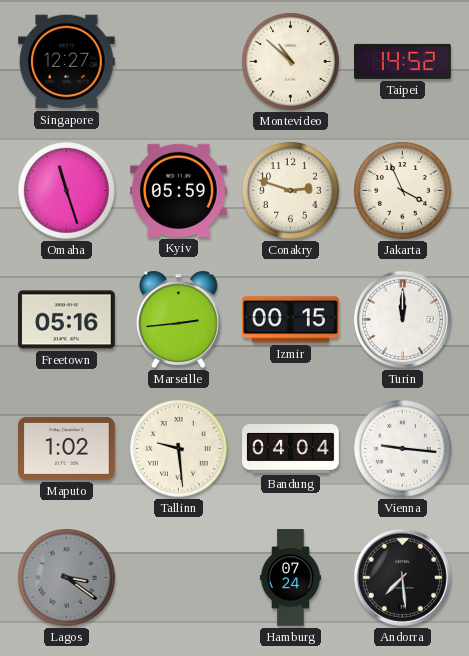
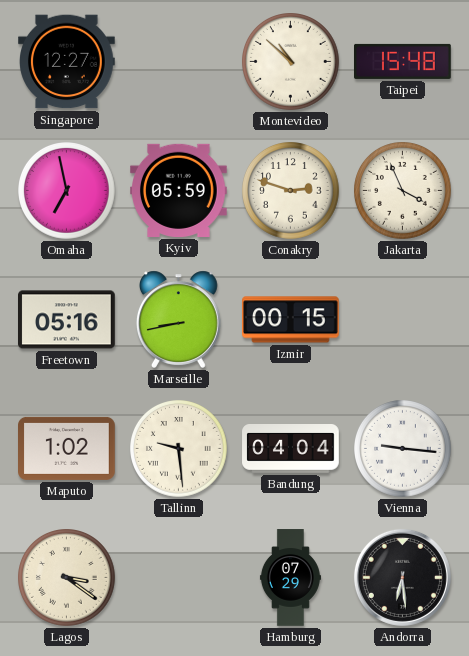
Taipei: 14:52 -> 15:48
Omaha: 11:27 -> 6:58
Marseille: 2:44 -> 8:43
Turin: 12:00 -> none
Lagos dial: grey -> cream
Hamburg: 07:24 -> 07:29
Andorra: 7:29 -> 6:29
